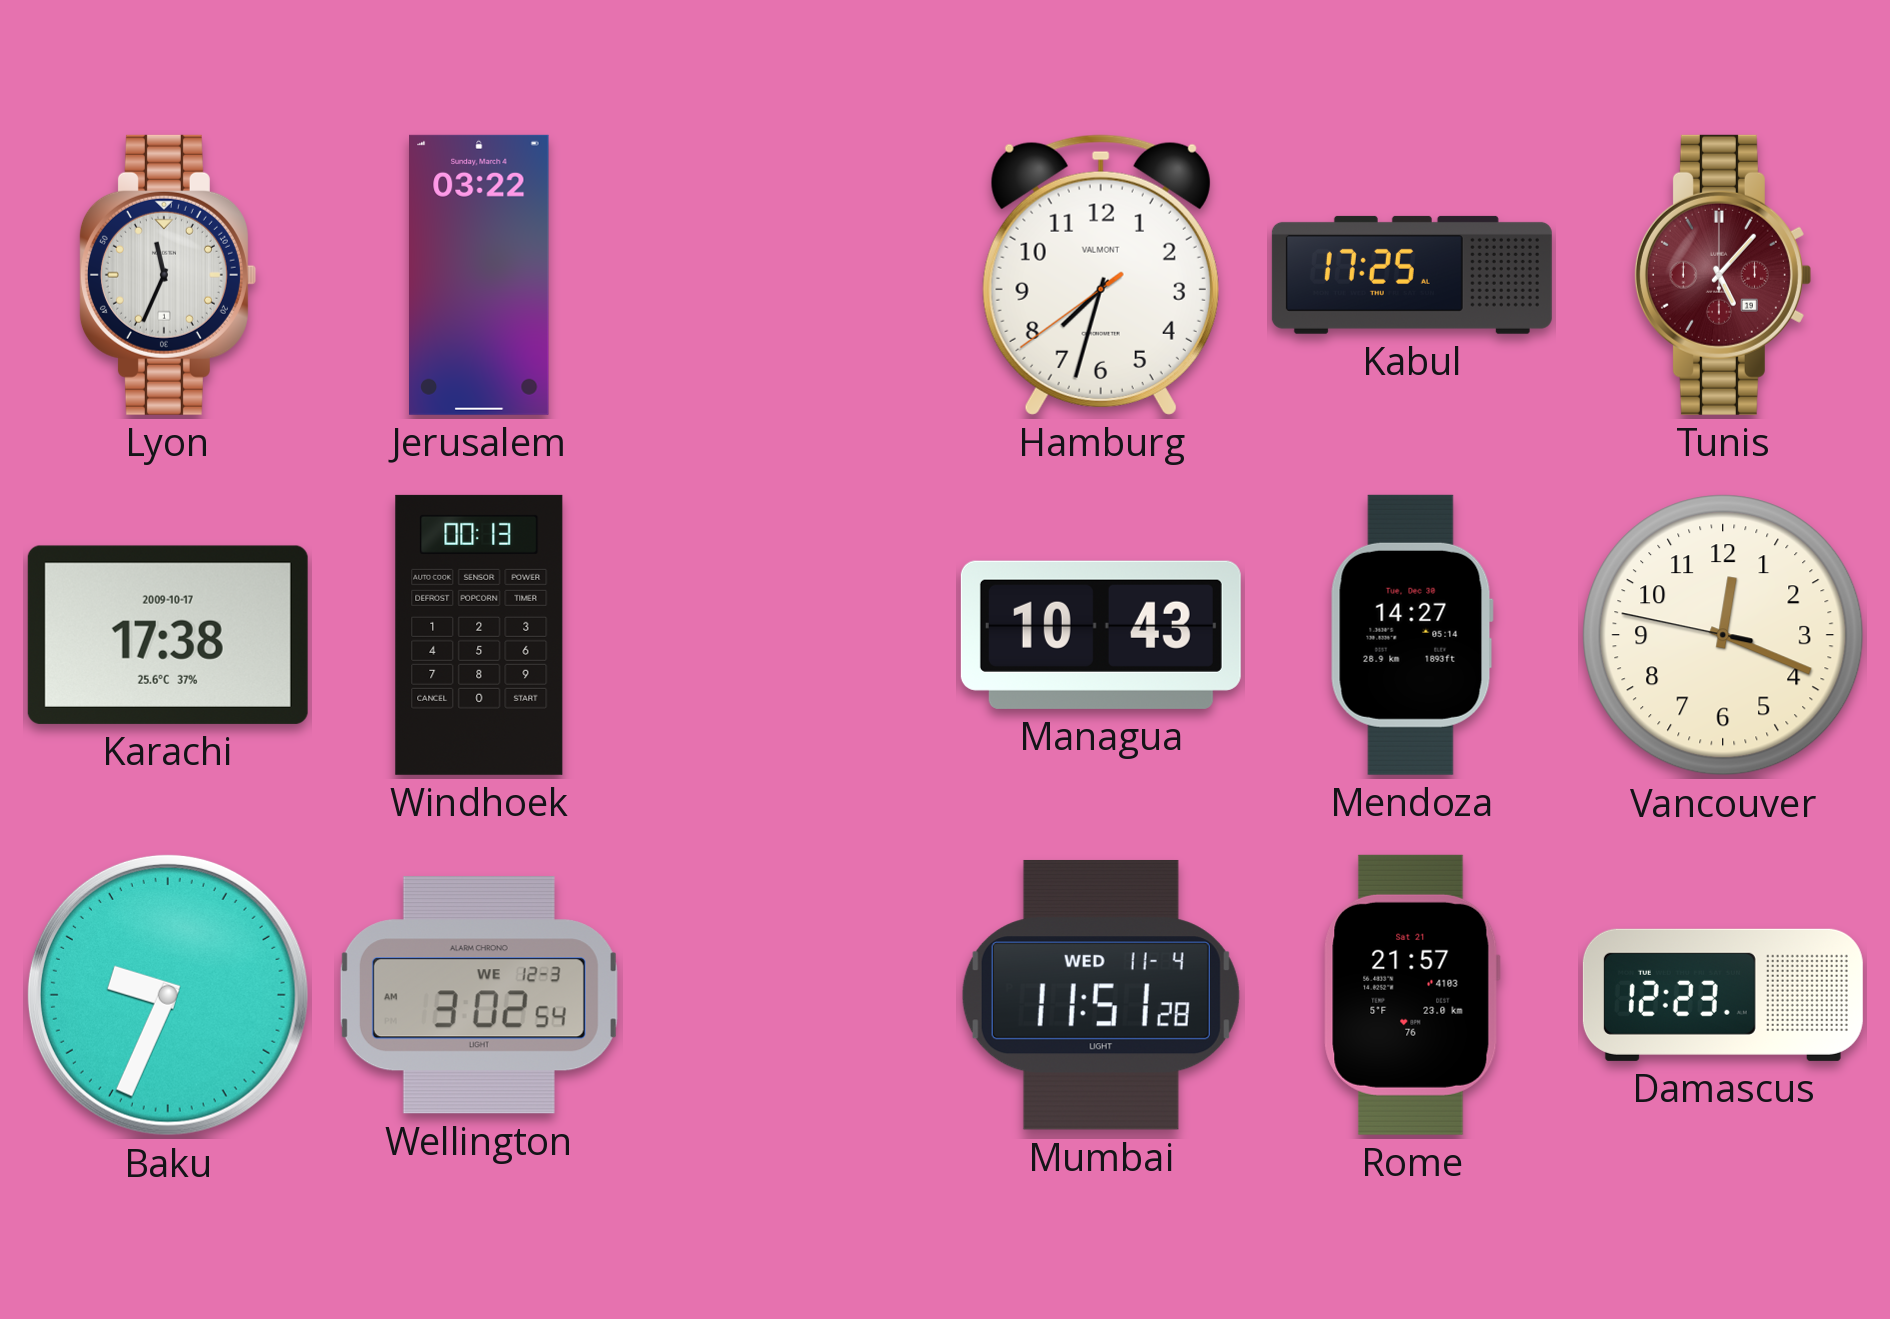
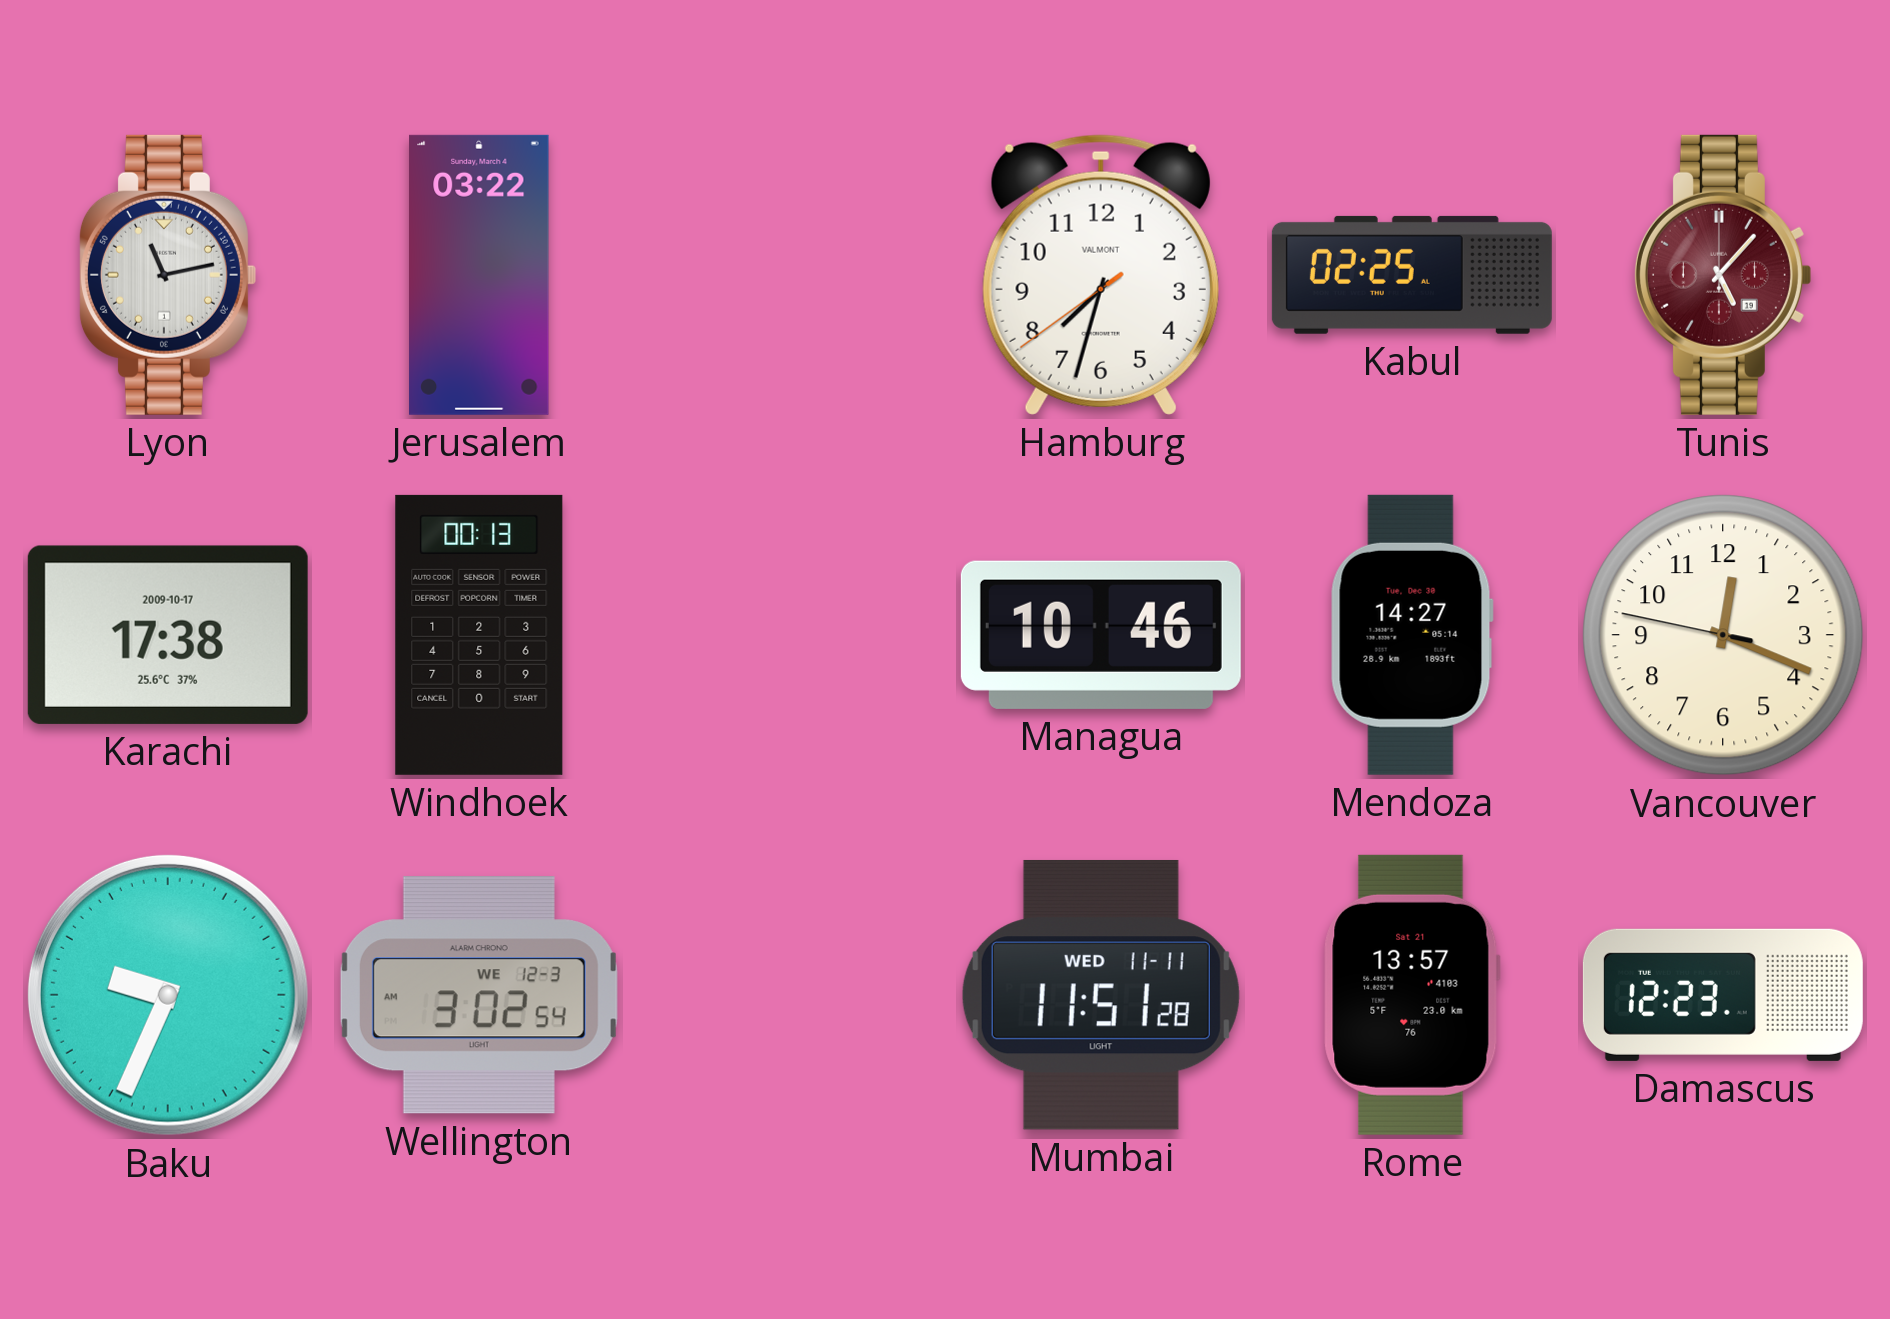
Lyon: 11:34 -> 11:13
Kabul: 17:25 -> 02:25
Managua: 10:43 -> 10:46
Mumbai date: WED 11-4 -> WED 11-11
Rome: 21:57 -> 13:57
